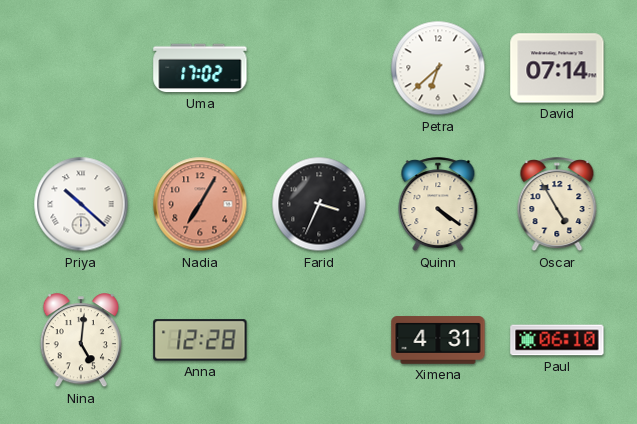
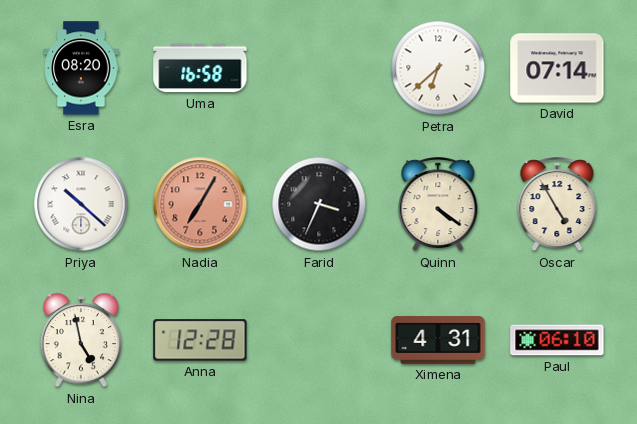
Esra: none -> 08:20
Uma: 17:02 -> 16:58
Nina: 5:01 -> 4:58
